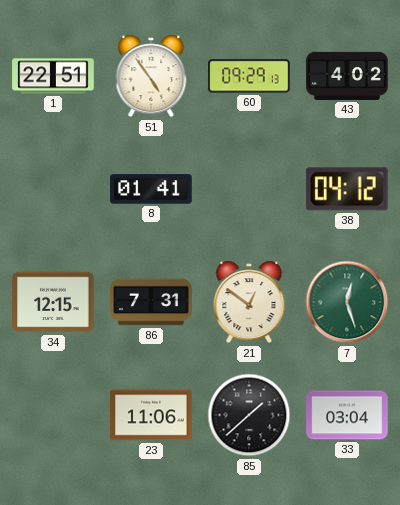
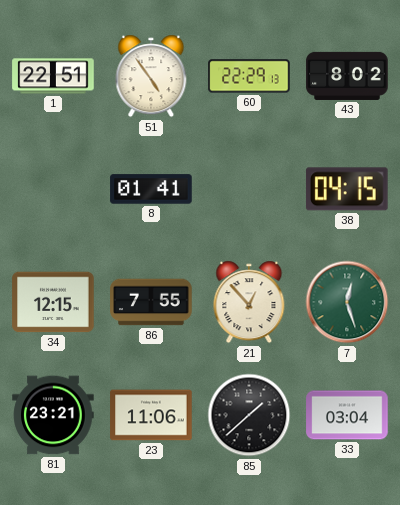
60: 09:29 -> 22:29
43: 4:02 -> 8:02
38: 04:12 -> 04:15
86: 7:31 -> 7:55
21: 12:51 -> 12:53
81: none -> 23:21
